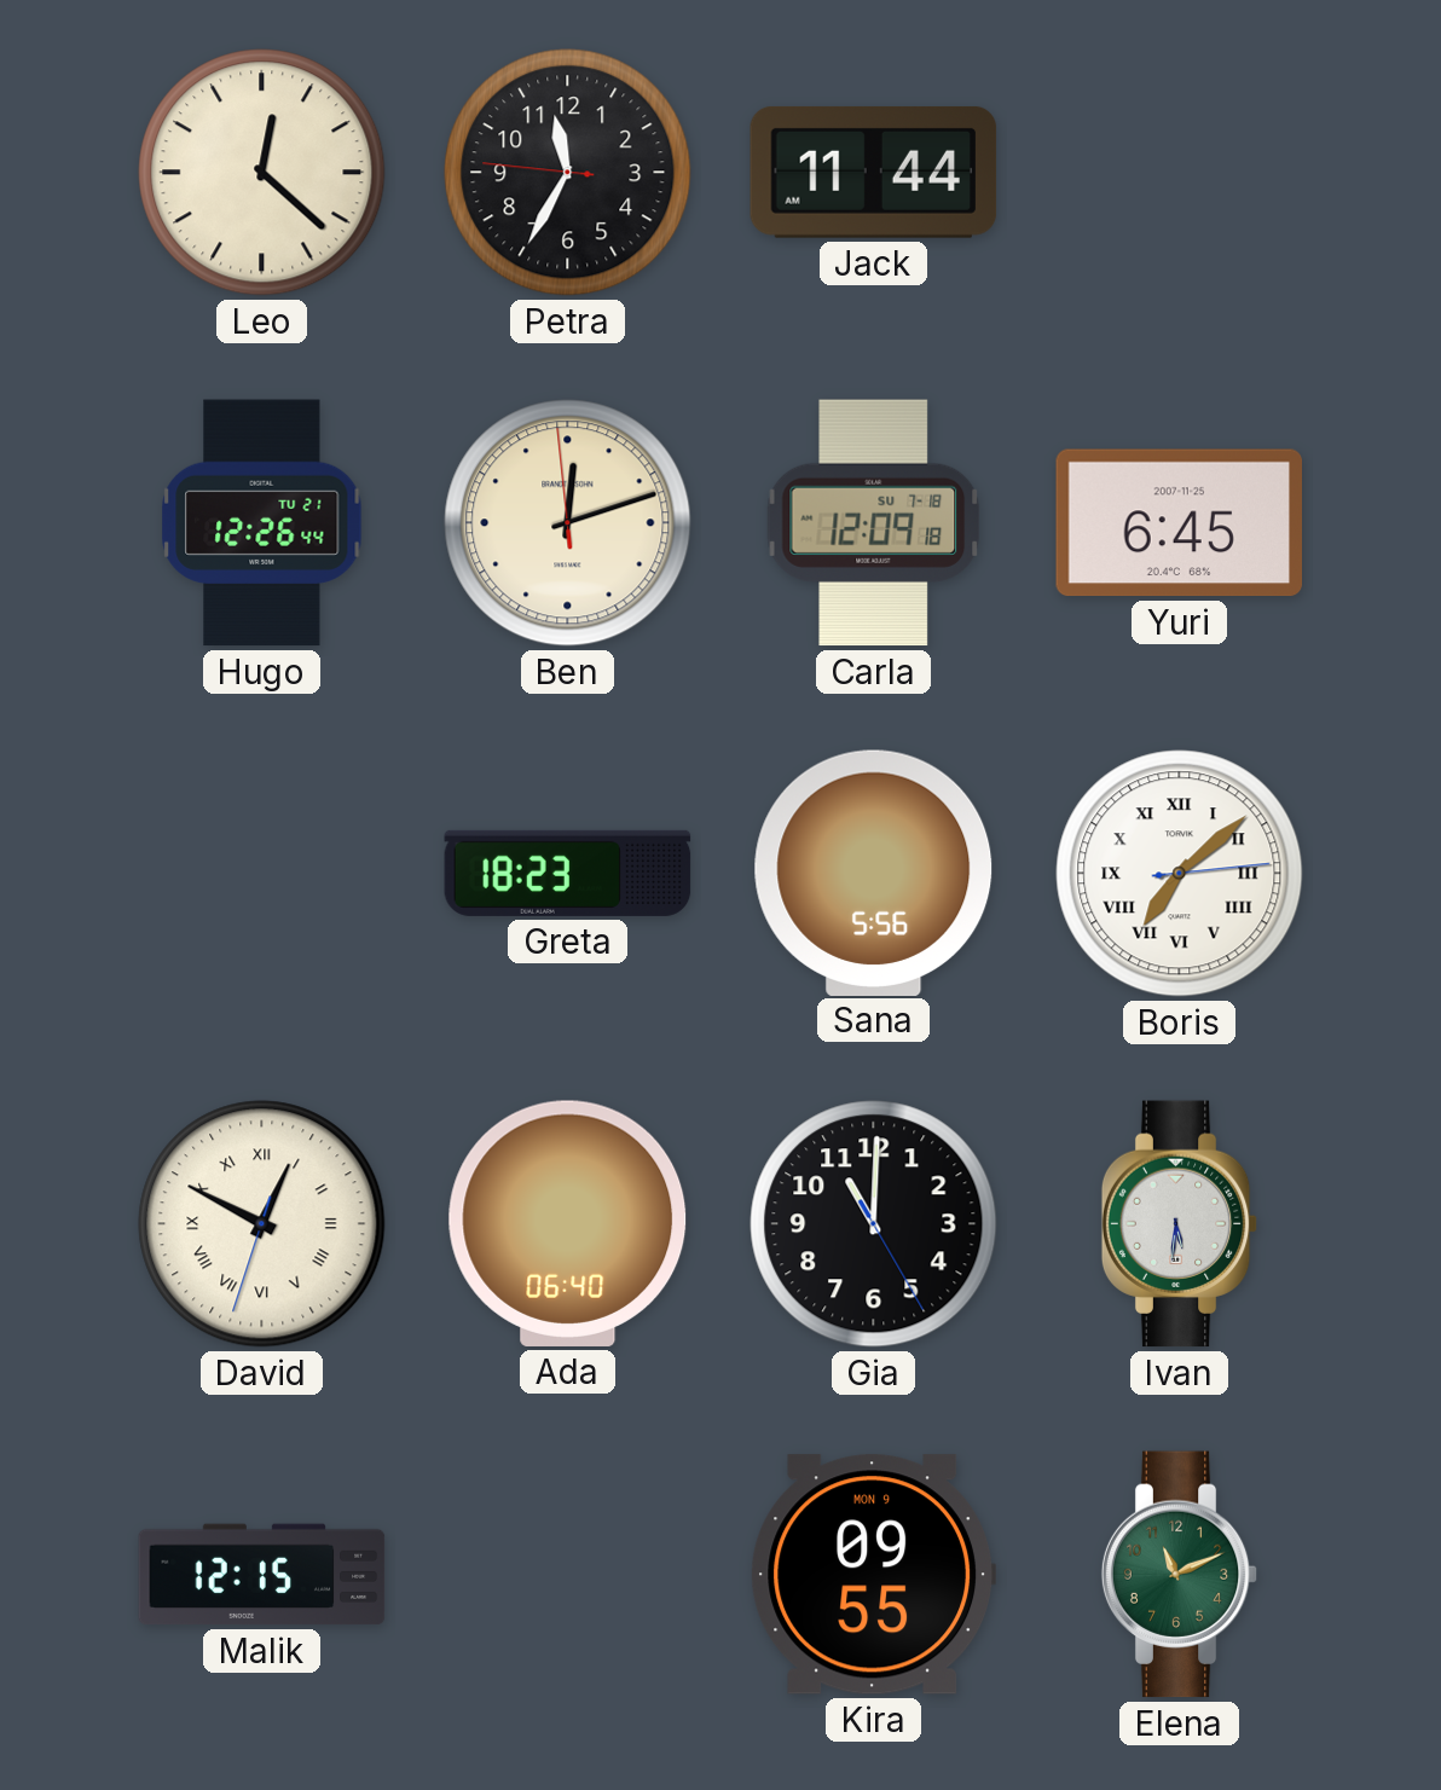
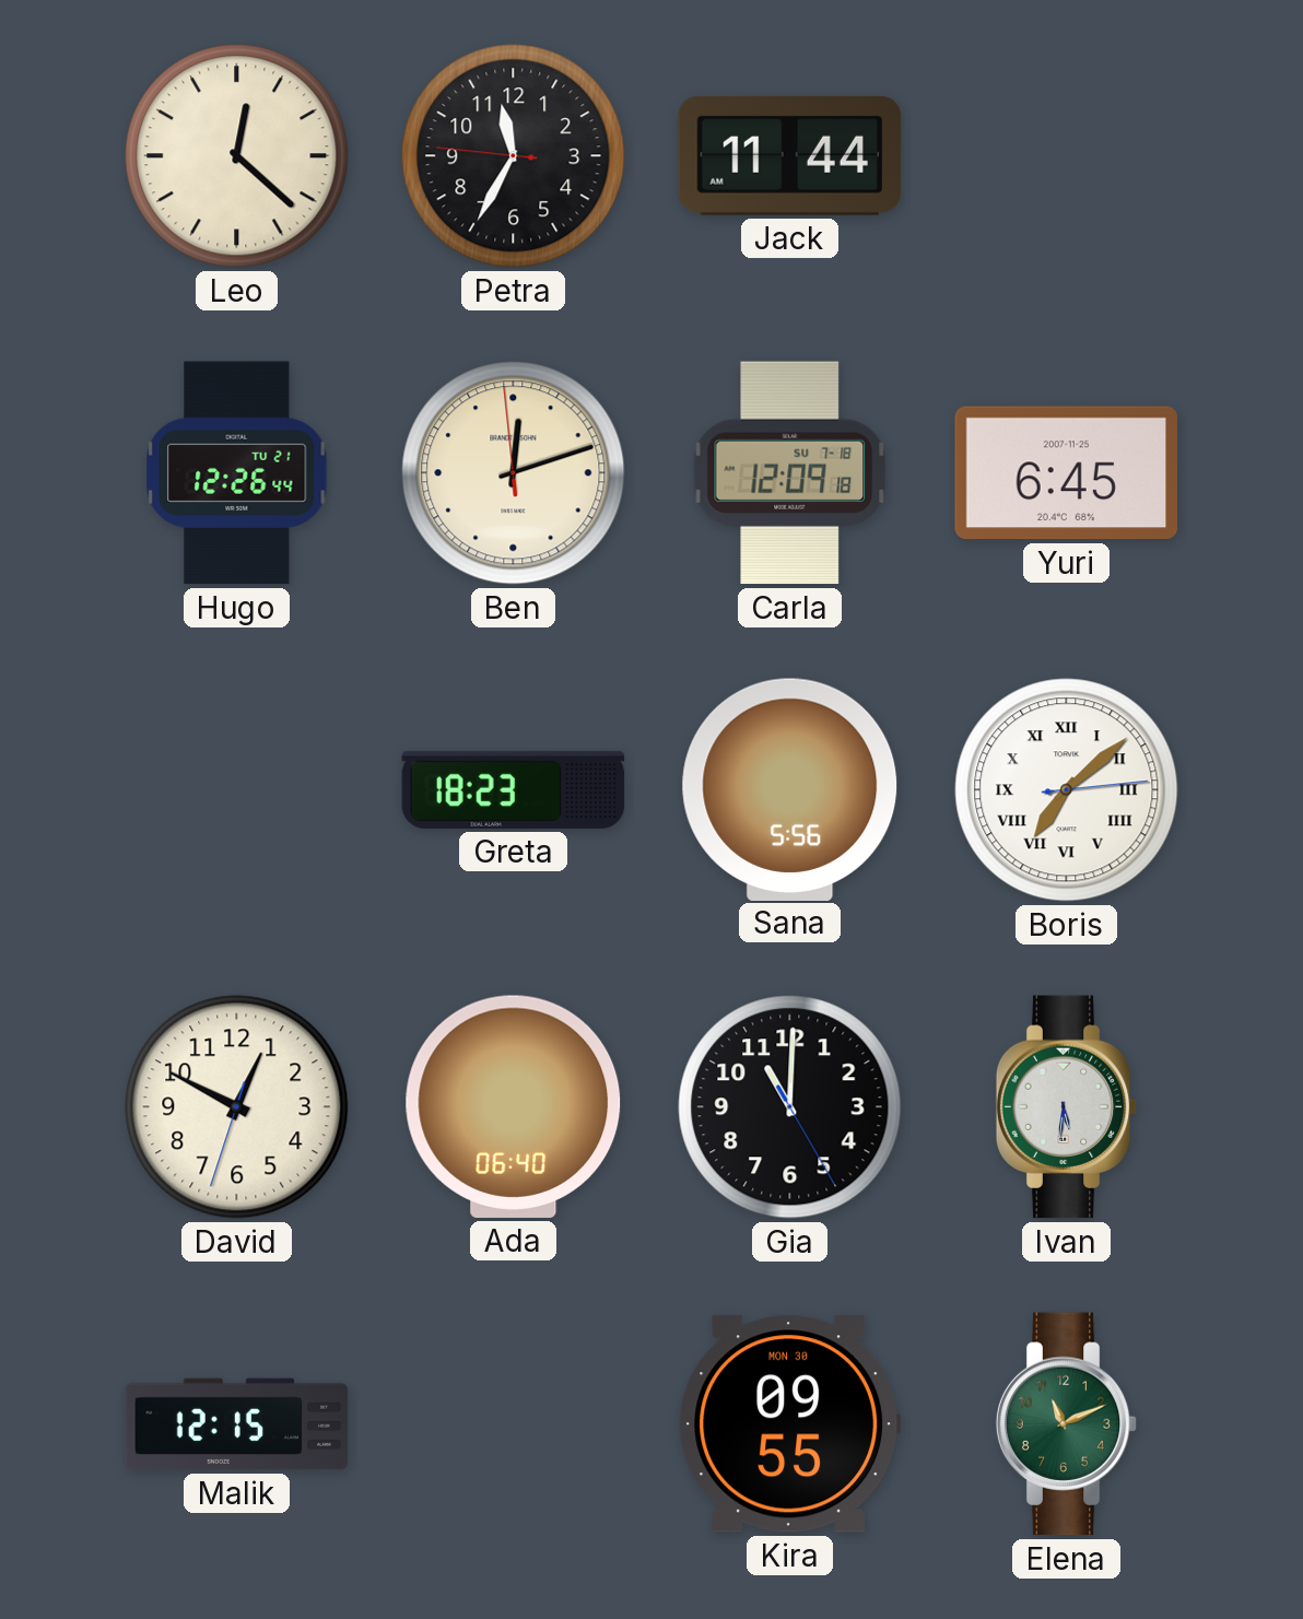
David numerals: Roman -> Arabic
Kira date: MON 9 -> MON 30
